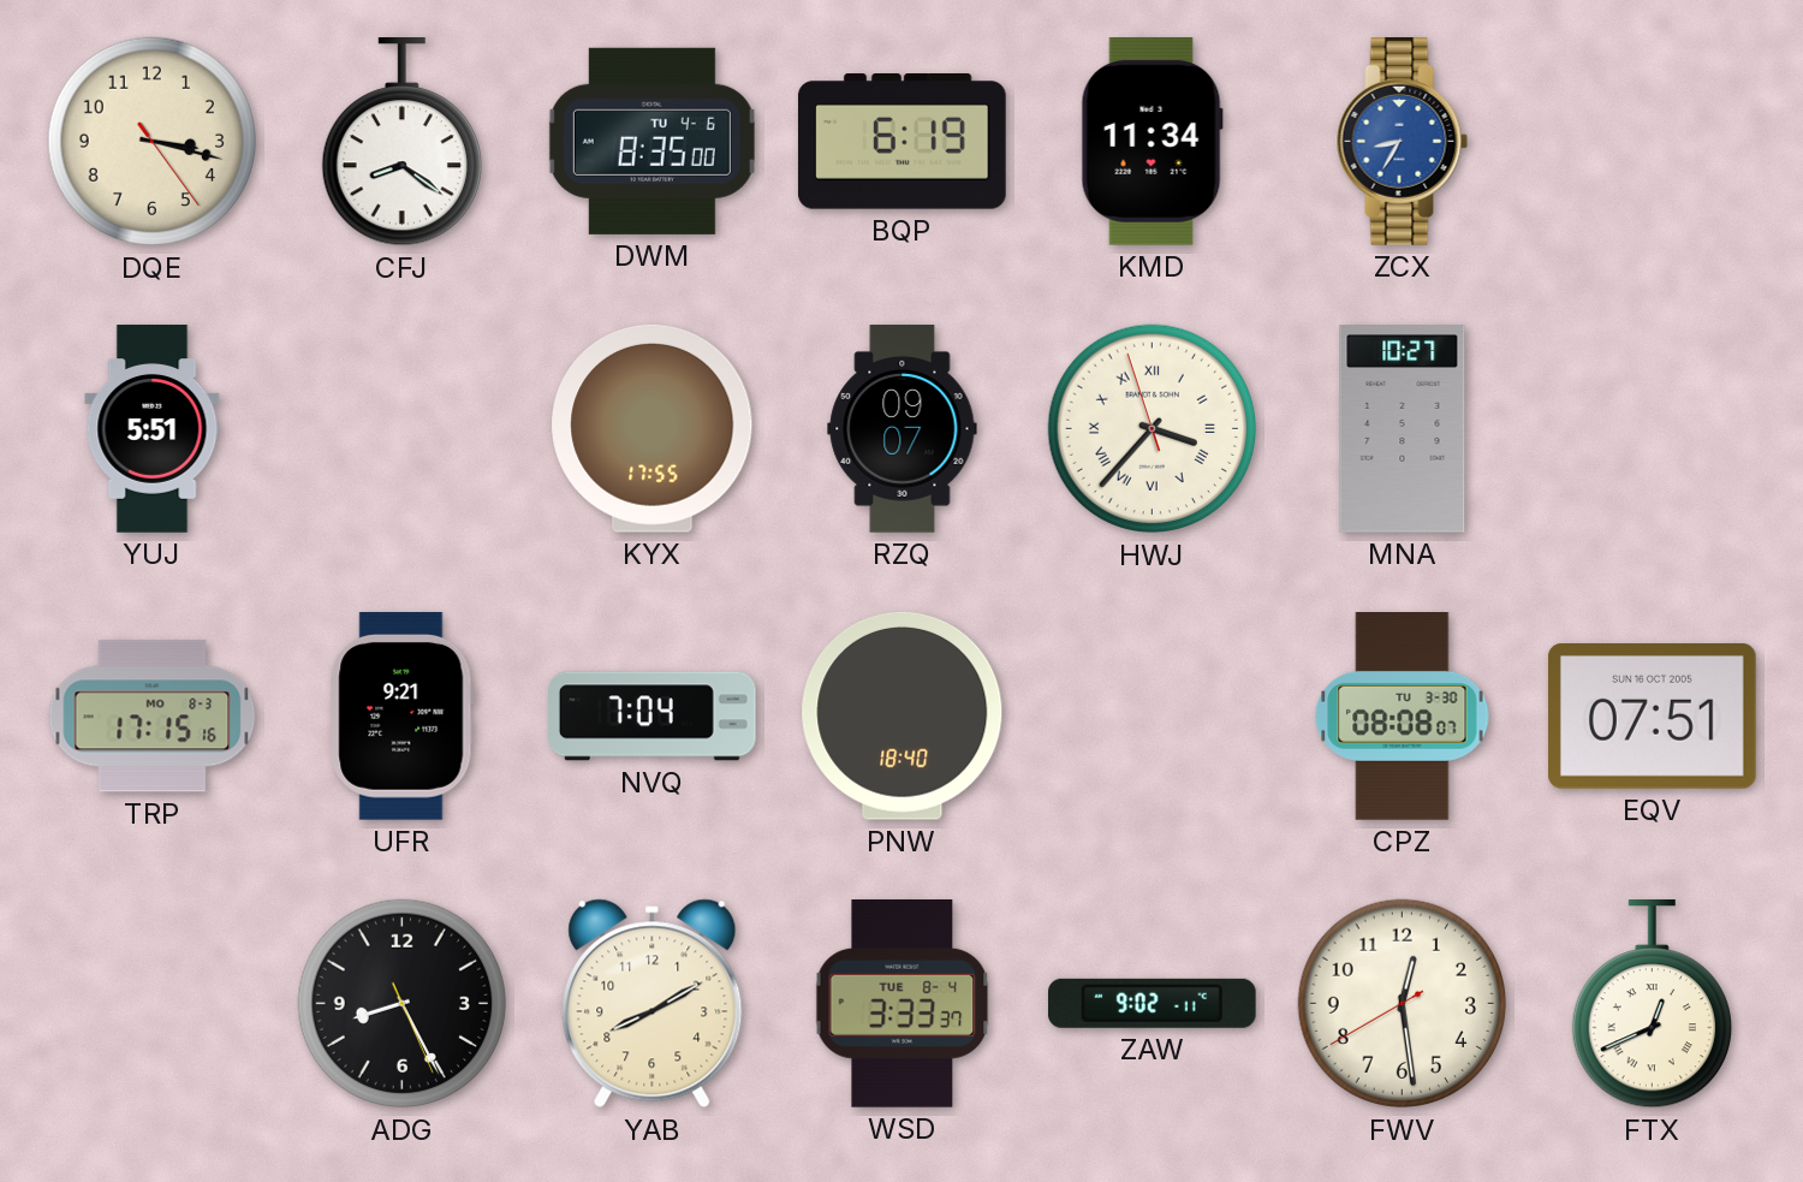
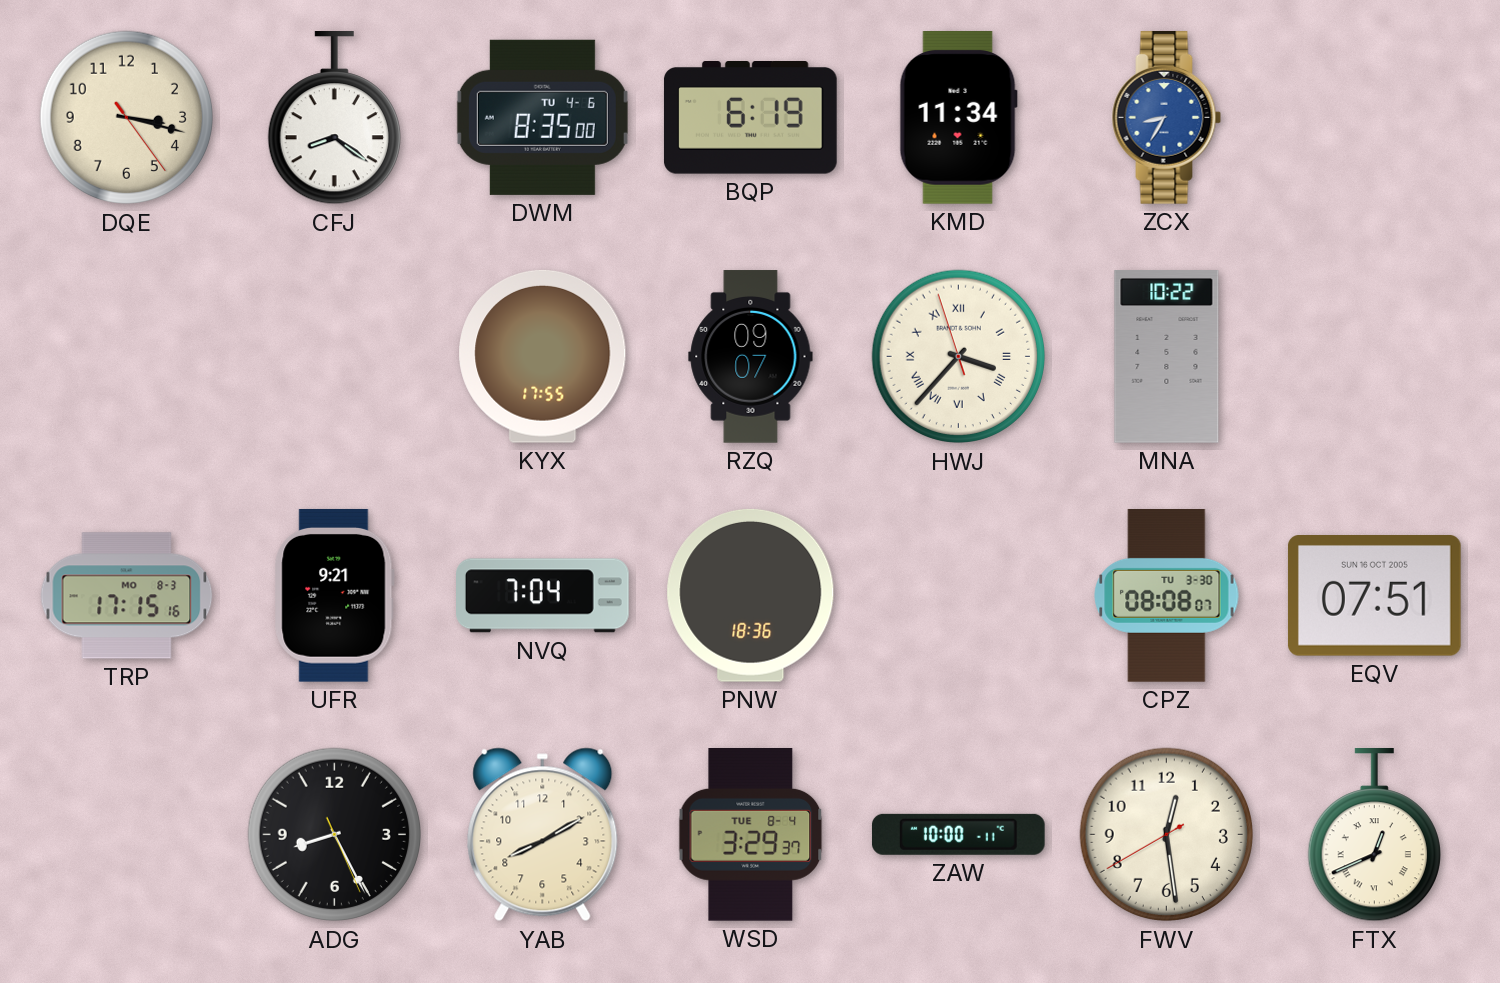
YUJ: 5:51 -> none
MNA: 10:27 -> 10:22
PNW: 18:40 -> 18:36
WSD: 3:33 -> 3:29
ZAW: 9:02 -> 10:00
